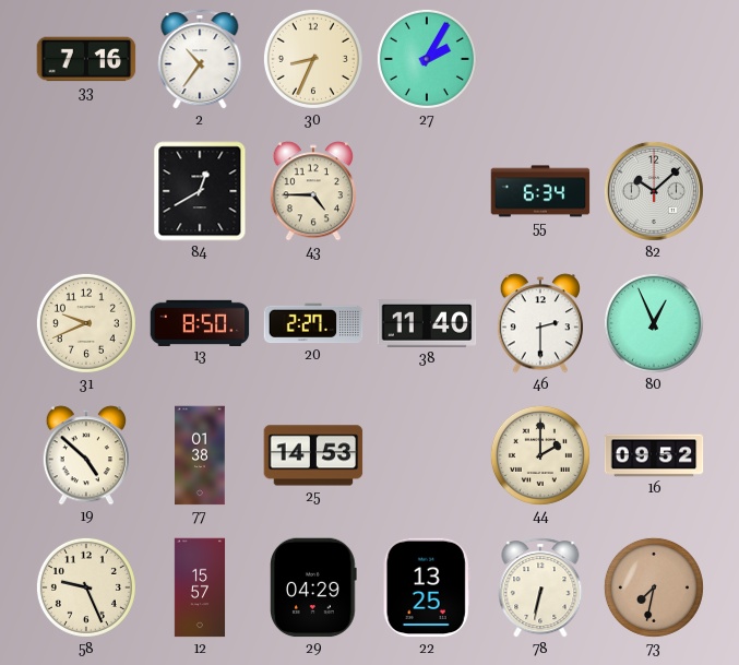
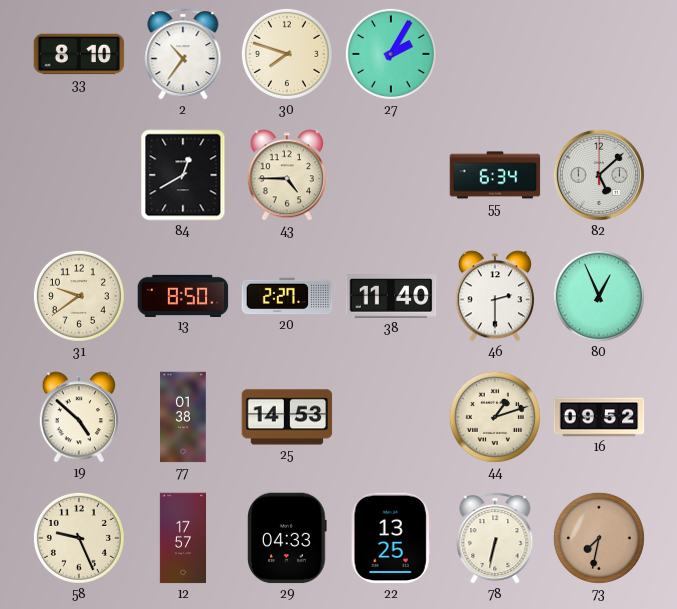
33: 7:16 -> 8:10
30: 8:34 -> 7:48
82: 10:08 -> 5:08
31: 9:41 -> 9:39
44: 2:00 -> 1:12
12: 15:57 -> 17:57
29: 04:29 -> 04:33
